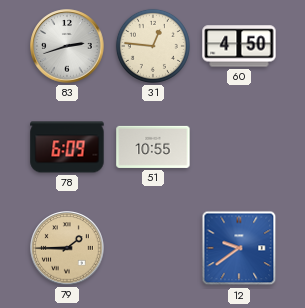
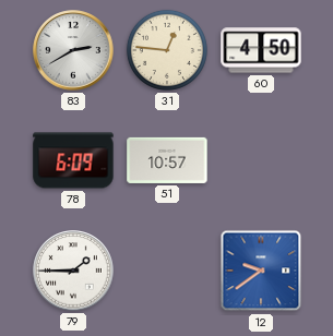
83: 2:42 -> 2:40
51: 10:55 -> 10:57
79 dial: champagne -> white
